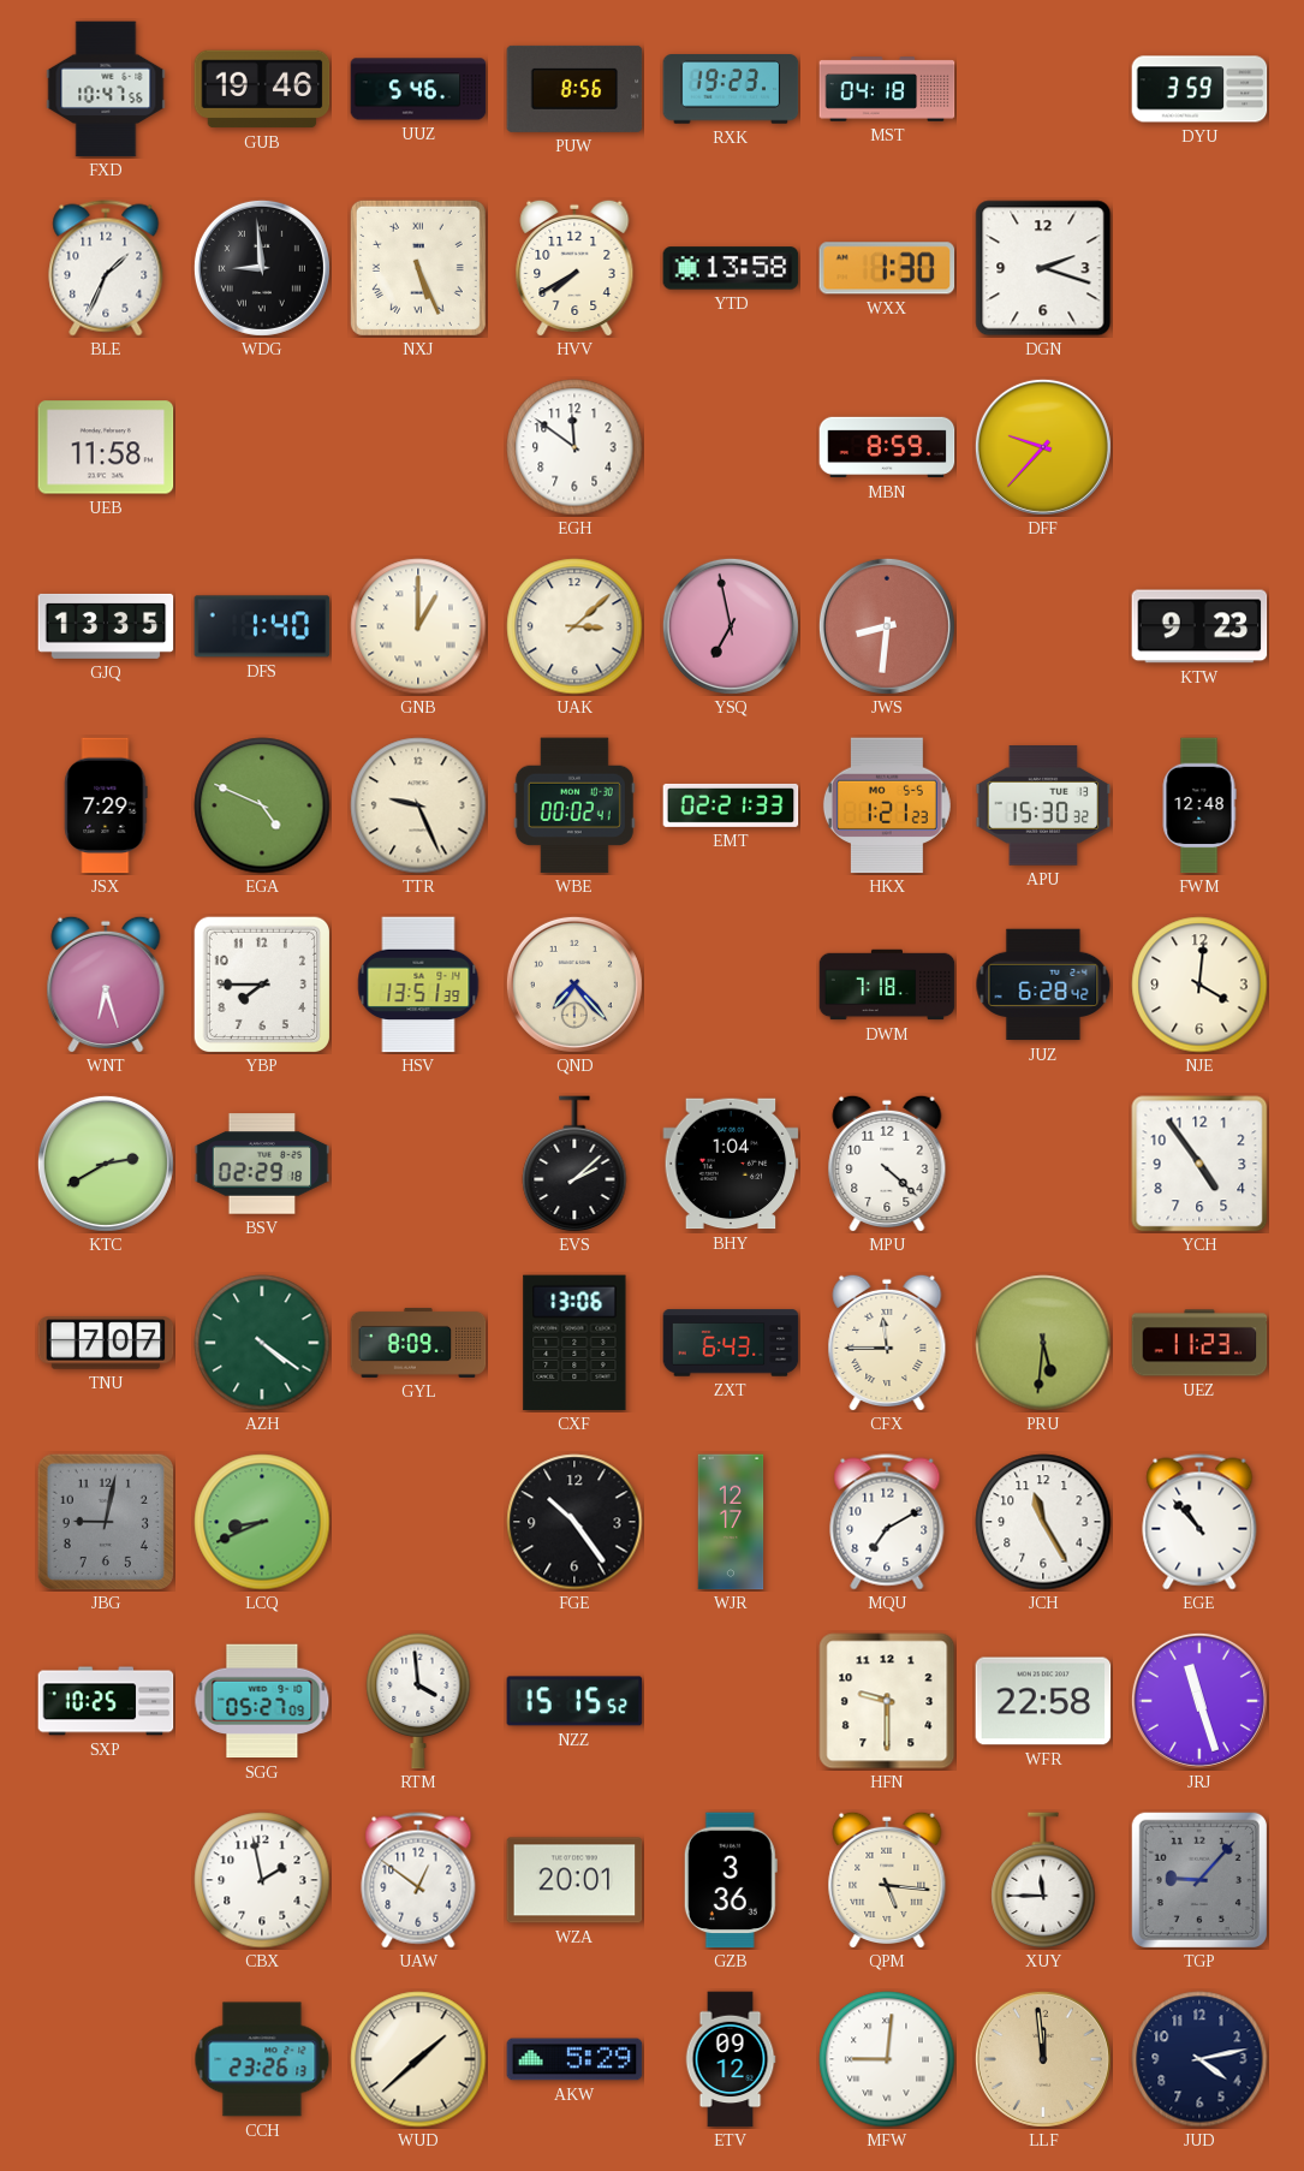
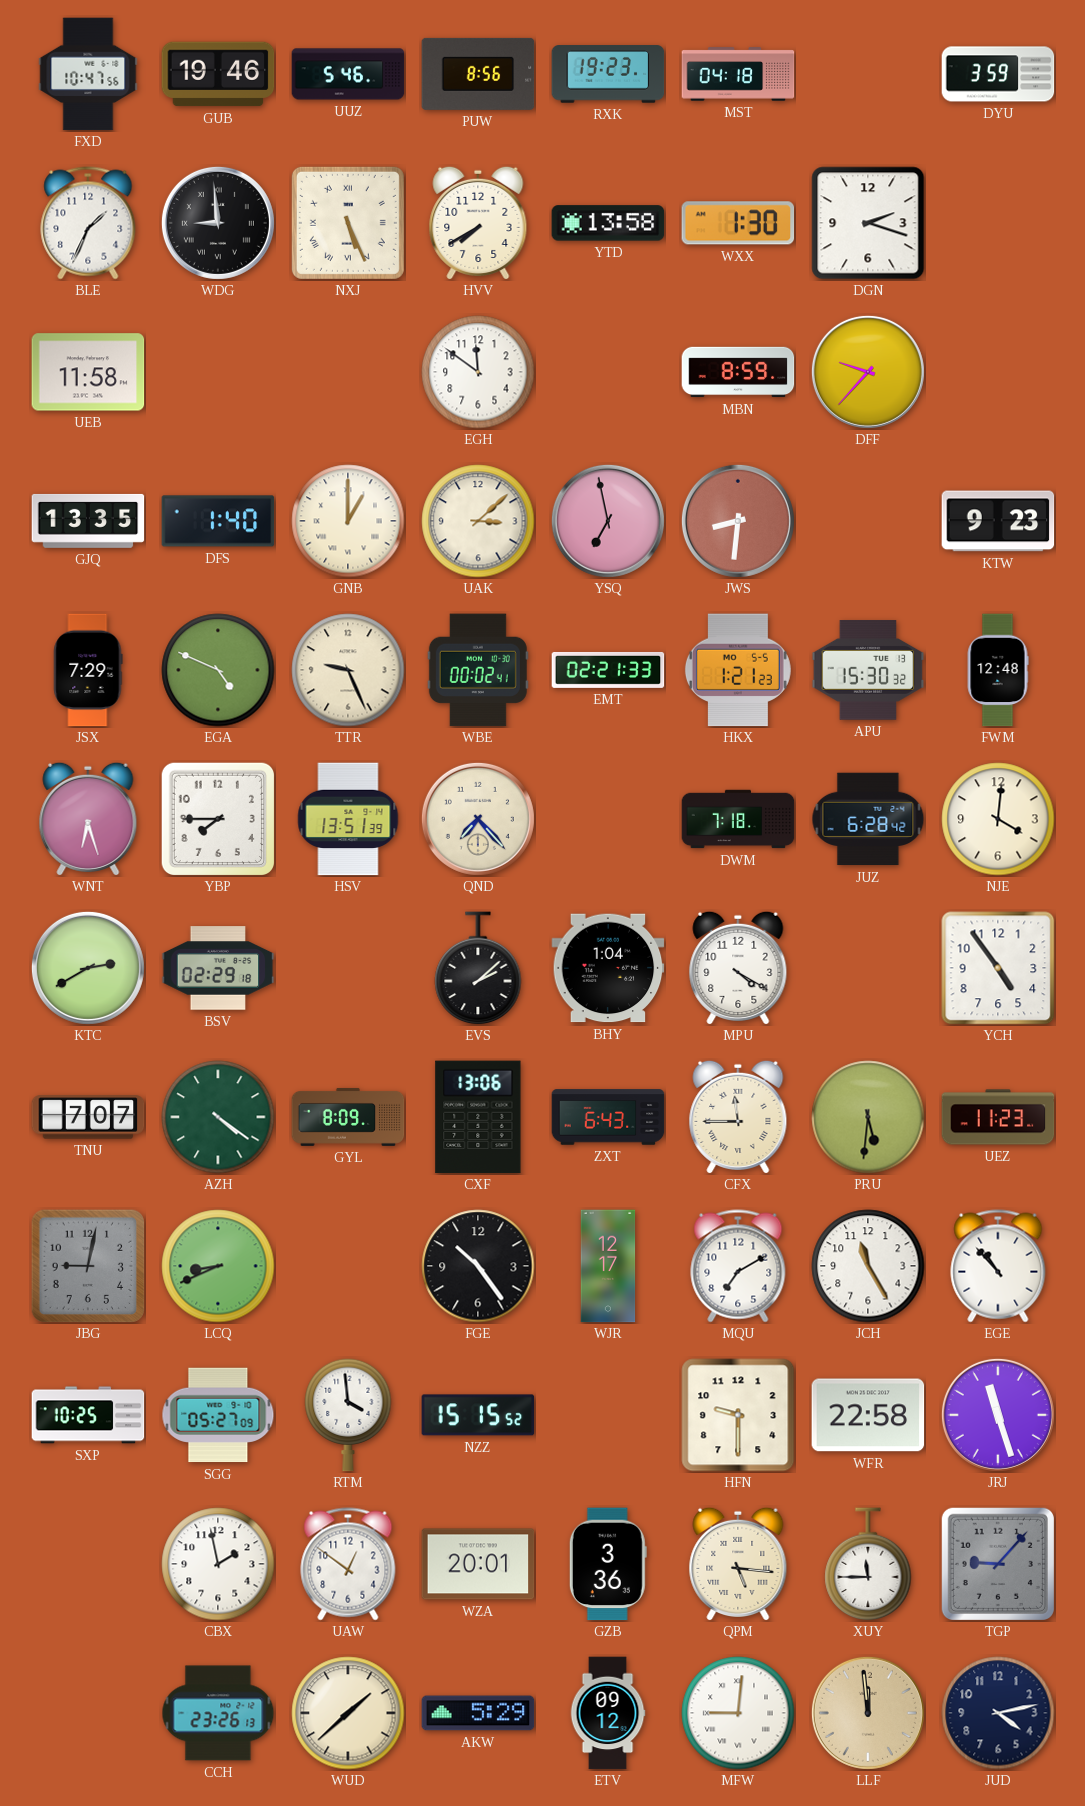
MPU: 4:22 -> 4:20
